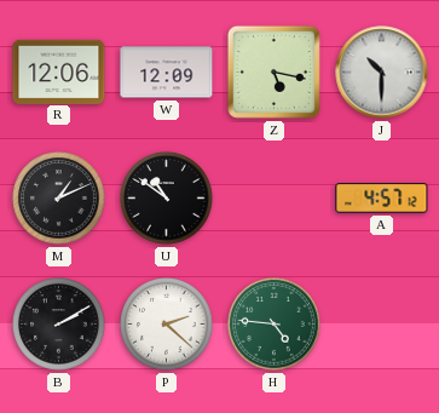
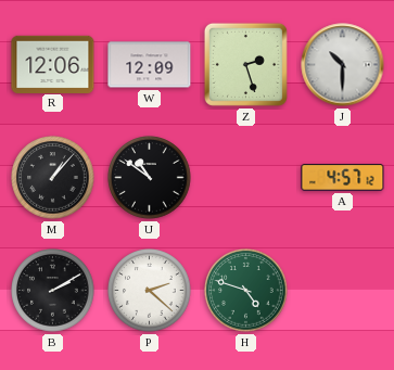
Z: 5:17 -> 2:27
M: 1:11 -> 1:07
H: 4:46 -> 4:48
